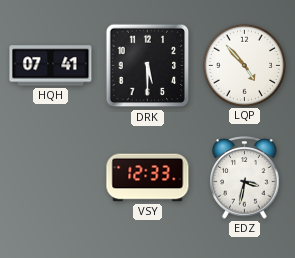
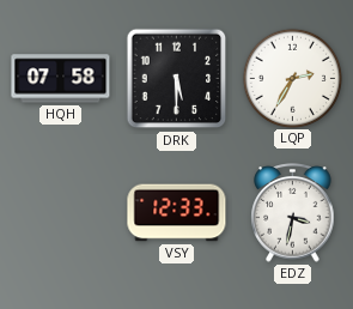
HQH: 07:41 -> 07:58
LQP: 4:53 -> 2:35
